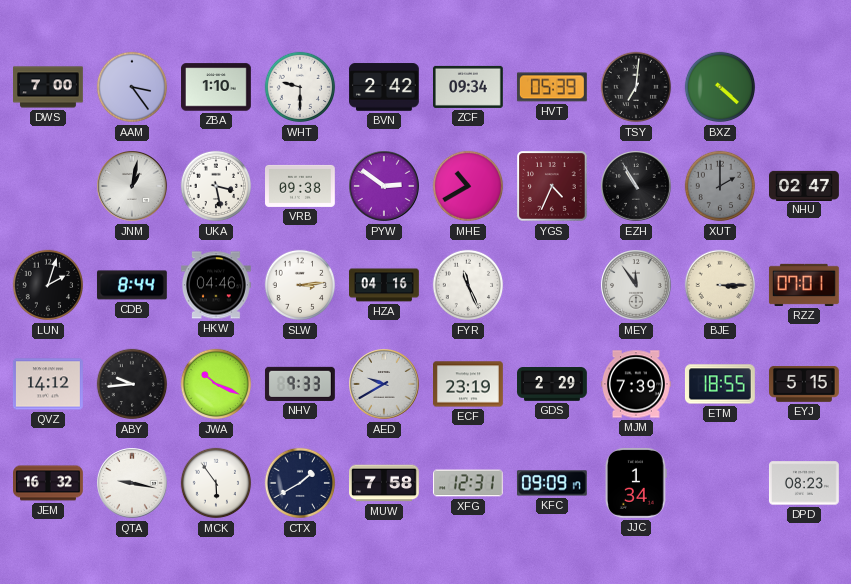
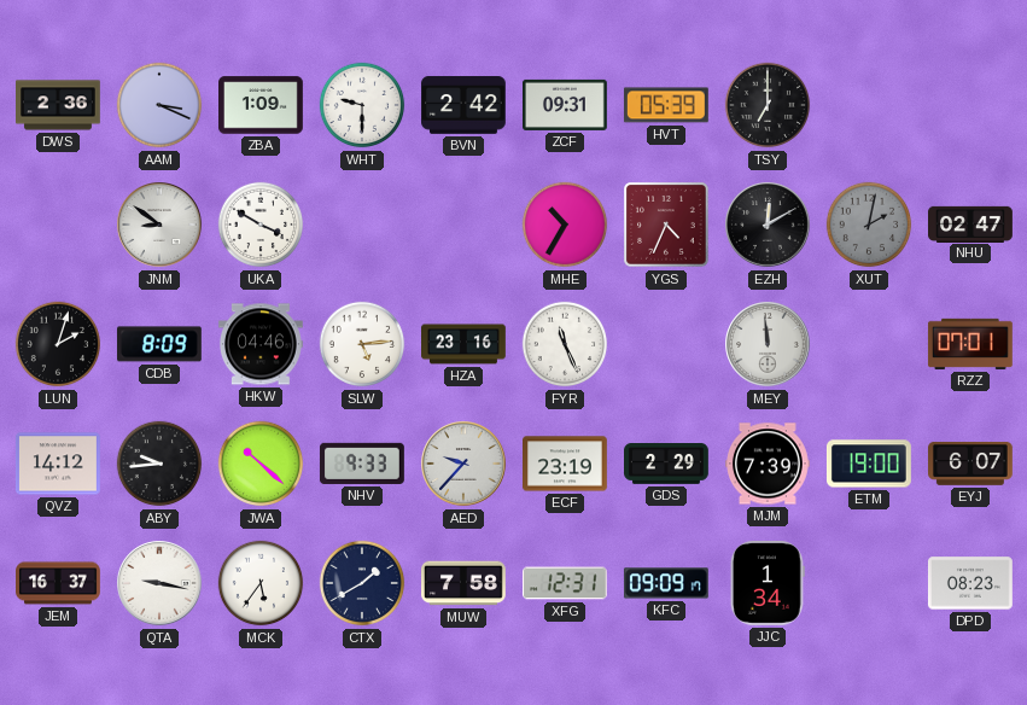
DWS: 7:00 -> 2:36
AAM: 3:24 -> 3:19
ZBA: 1:10 -> 1:09
ZCF: 09:34 -> 09:31
TSY: 7:01 -> 7:00
BXZ: 4:22 -> none
JNM: 1:02 -> 8:51
UKA: 3:28 -> 3:50
VRB: 09:38 -> none
PYW: 2:51 -> none
MHE: 10:40 -> 10:35
EZH: 10:55 -> 12:10
XUT: 2:00 -> 2:02
CDB: 8:44 -> 8:09
SLW: 3:14 -> 5:14
HZA: 04:16 -> 23:16
MEY: 11:54 -> 11:59
BJE: 3:15 -> none
JWA: 10:19 -> 10:22
AED: 9:40 -> 9:37
ETM: 18:55 -> 19:00
EYJ: 5:15 -> 6:07
JEM: 16:32 -> 16:37
MCK: 5:54 -> 5:36
